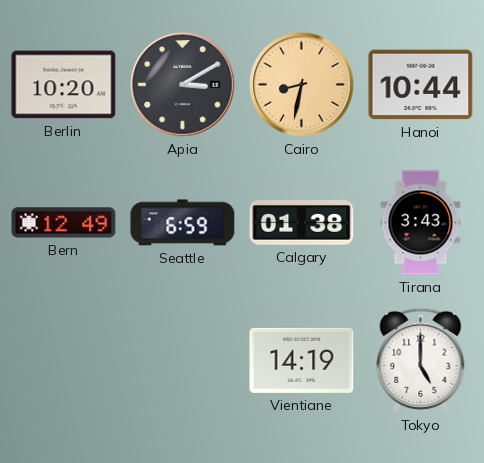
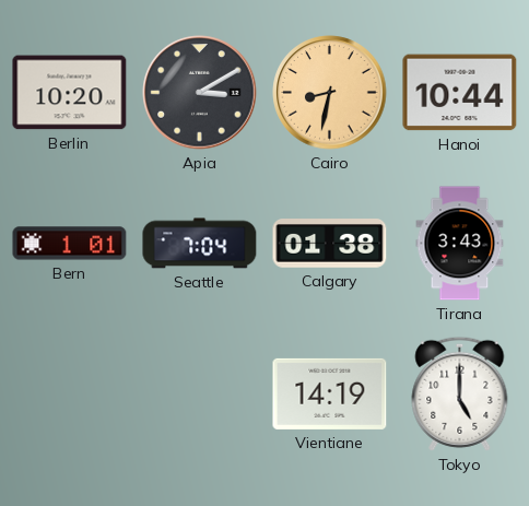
Bern: 12:49 -> 1:01
Seattle: 6:59 -> 7:04
